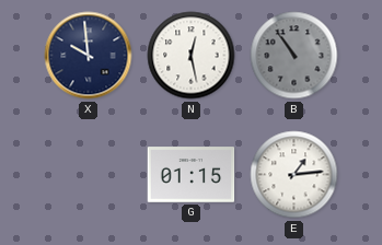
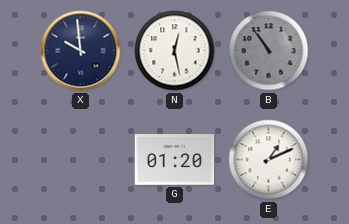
G: 01:15 -> 01:20
E: 1:14 -> 1:11
